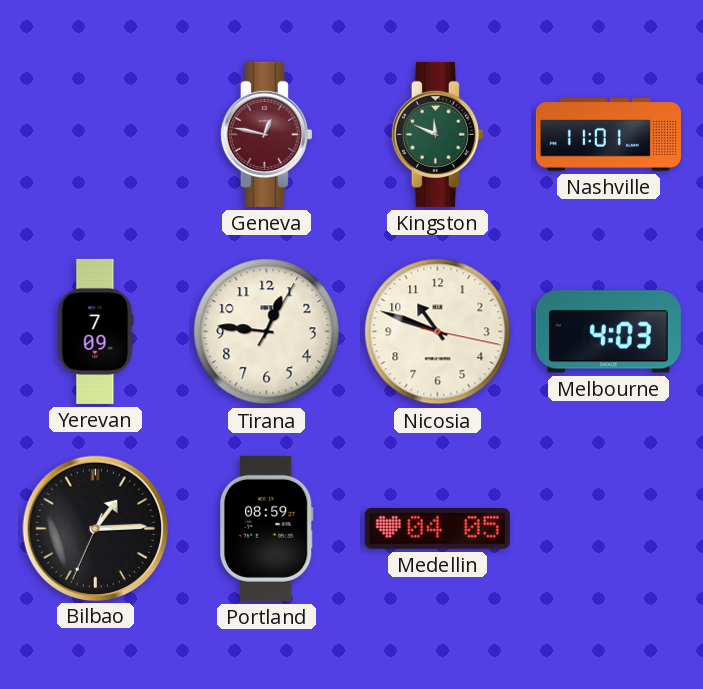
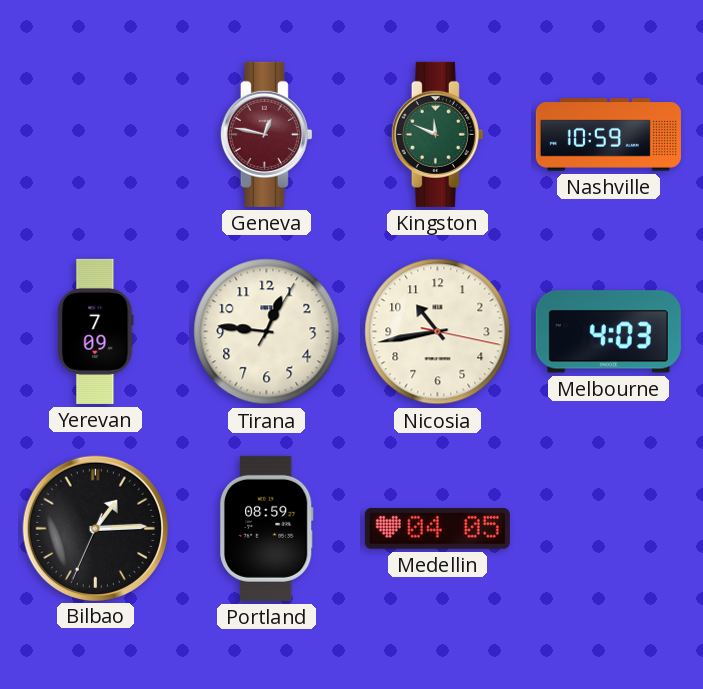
Nashville: 11:01 -> 10:59
Nicosia: 10:48 -> 10:43
